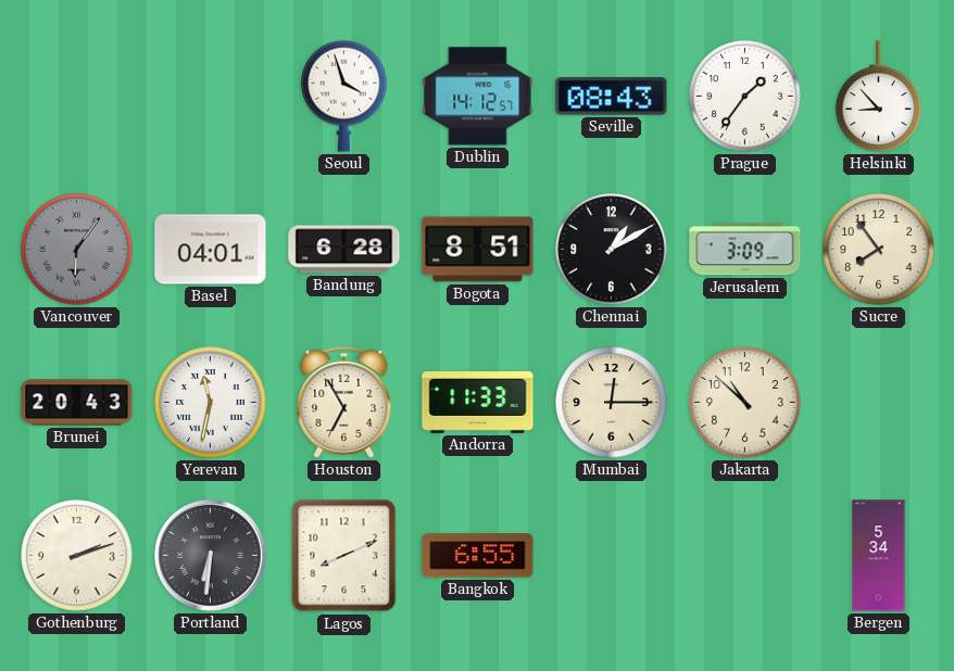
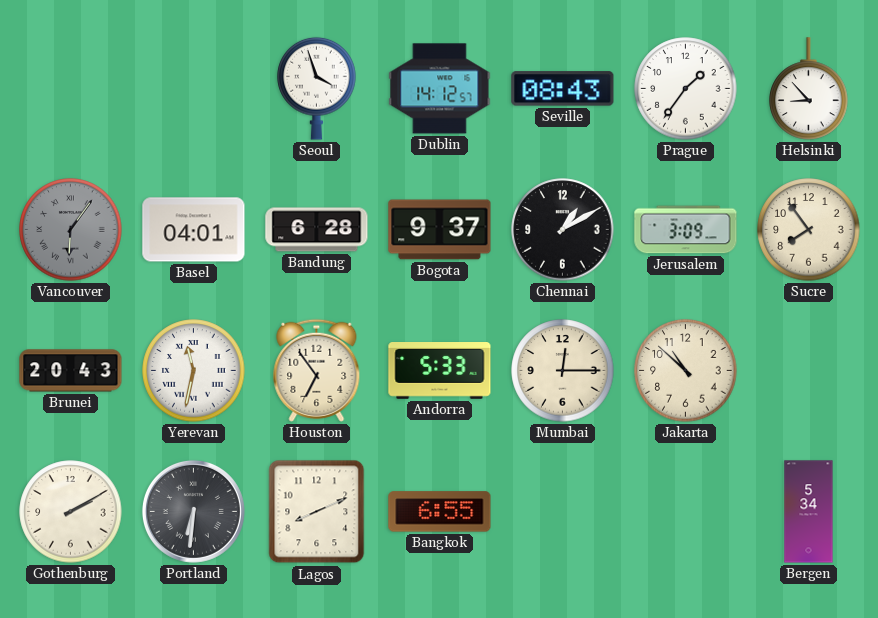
Bogota: 8:51 -> 9:37
Houston: 6:55 -> 6:54
Andorra: 11:33 -> 5:33
Gothenburg: 2:12 -> 2:10
